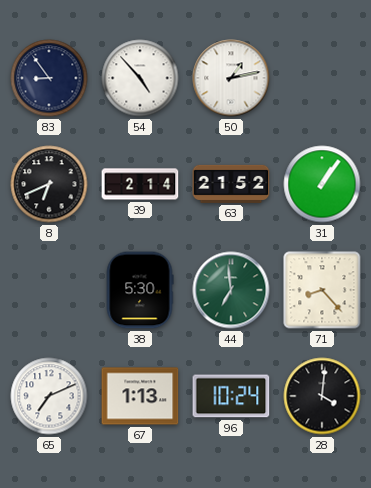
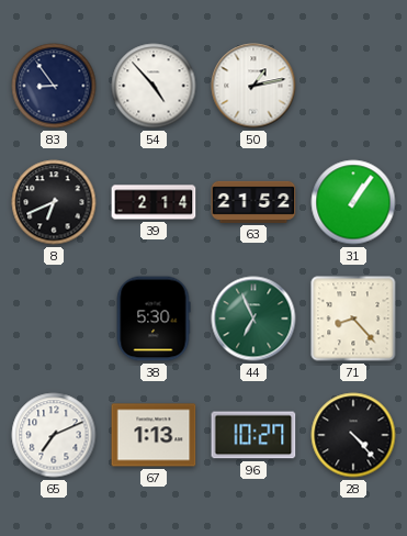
44: 6:59 -> 6:56
96: 10:24 -> 10:27
28: 4:01 -> 4:23
